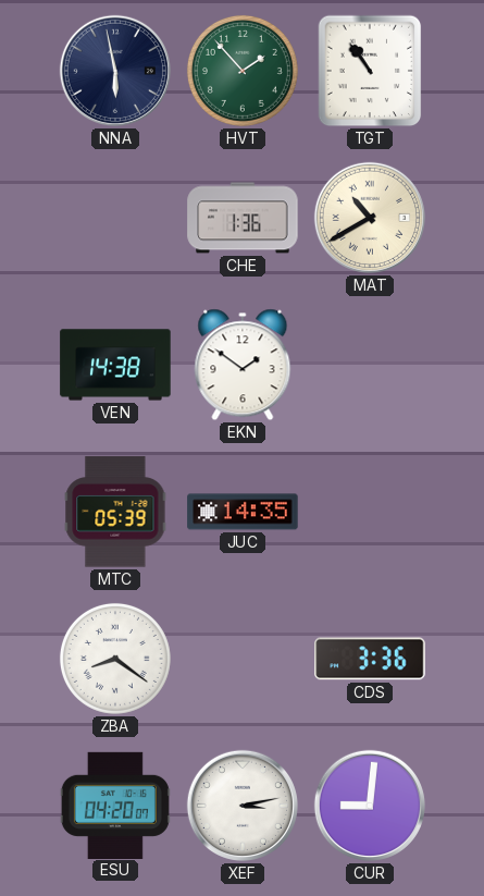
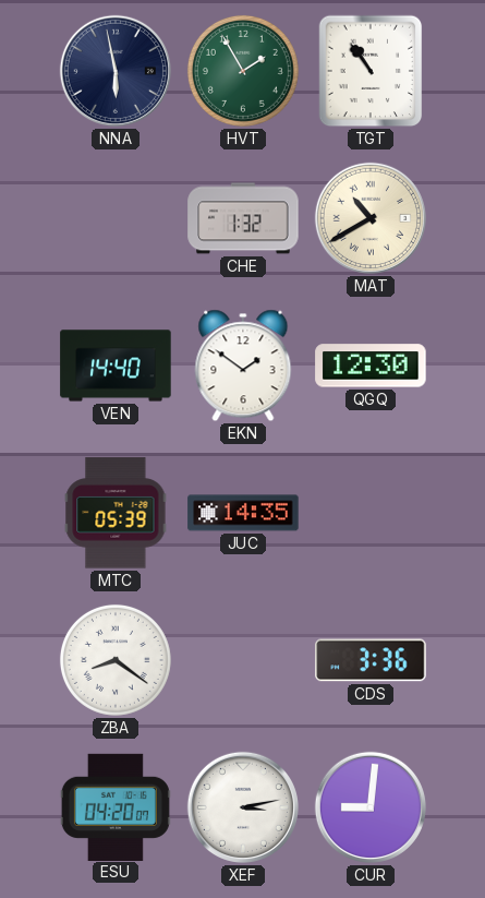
HVT: 1:53 -> 1:55
CHE: 1:36 -> 1:32
VEN: 14:38 -> 14:40
QGQ: none -> 12:30
